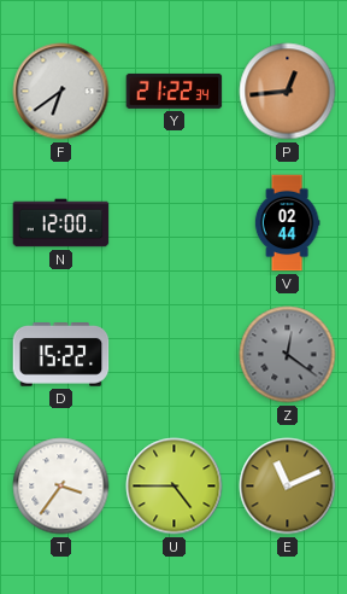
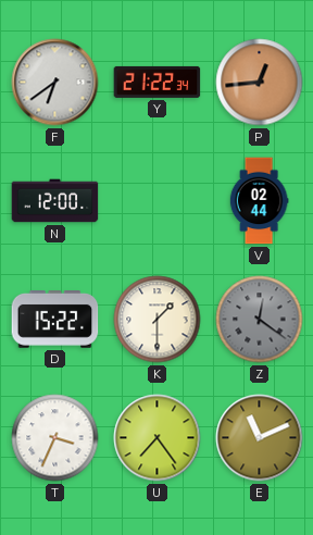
K: none -> 1:30
T: 3:36 -> 3:34
U: 4:45 -> 7:24
